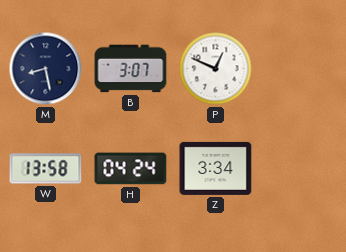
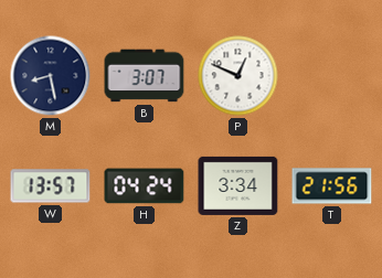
W: 13:58 -> 13:57
T: none -> 21:56
